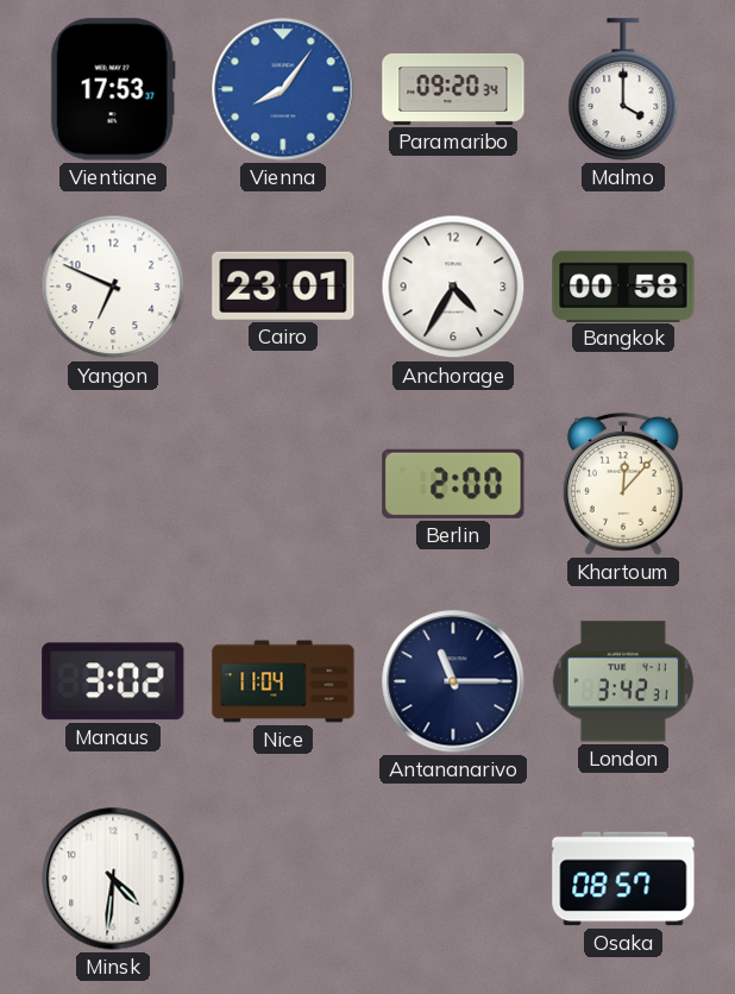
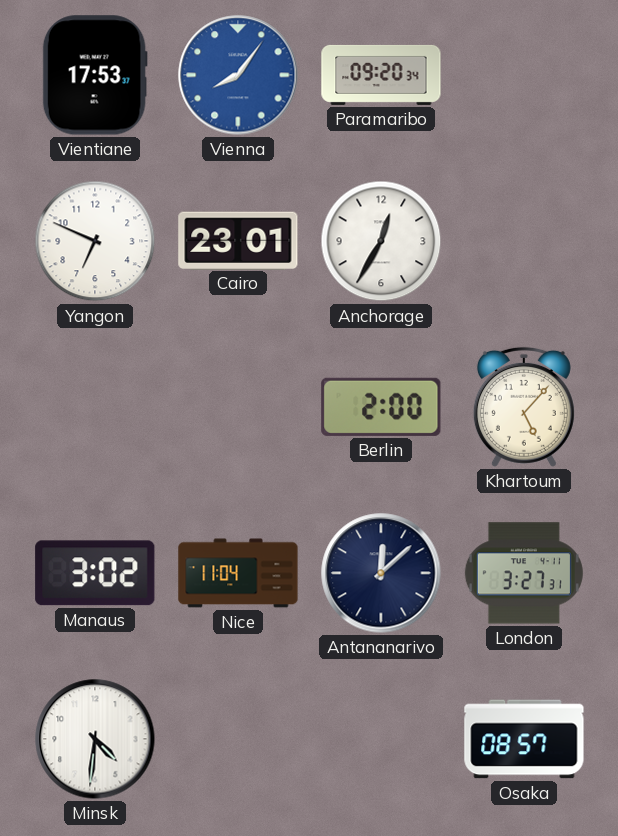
Malmo: 4:00 -> none
Anchorage: 4:35 -> 12:35
Bangkok: 00:58 -> none
Khartoum: 12:07 -> 5:07
Antananarivo: 11:15 -> 12:08
London: 3:42 -> 3:27
